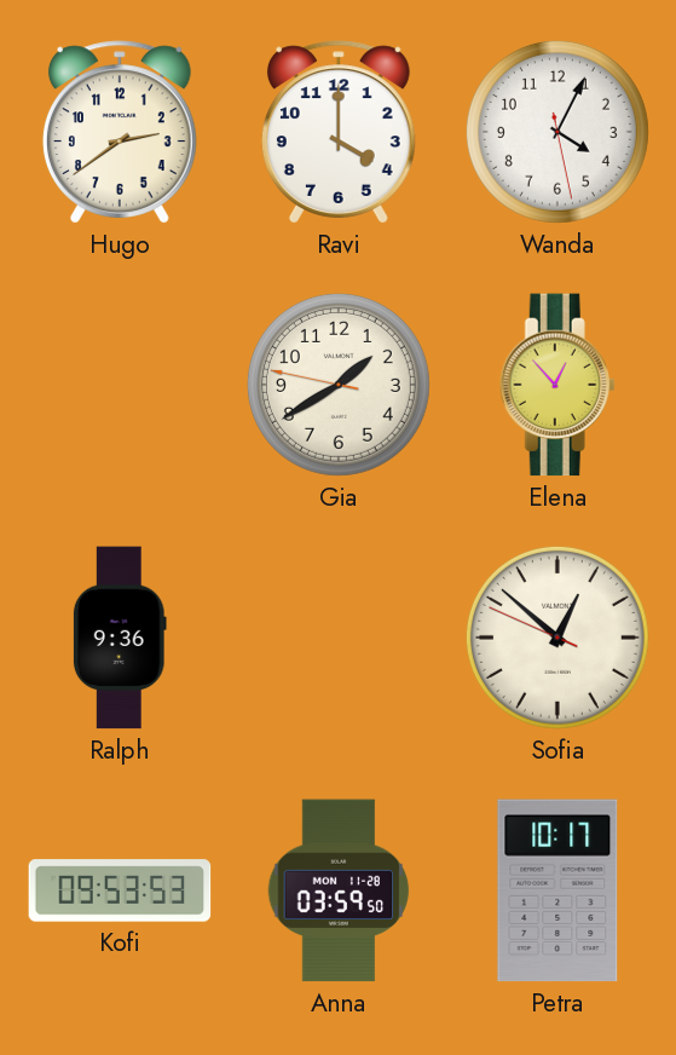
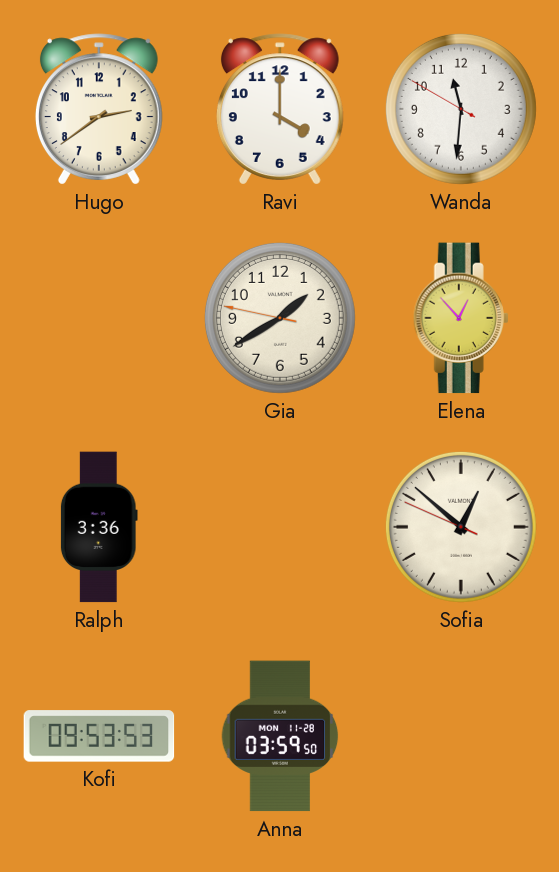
Wanda: 4:04 -> 11:30
Ralph: 9:36 -> 3:36
Petra: 10:17 -> none
